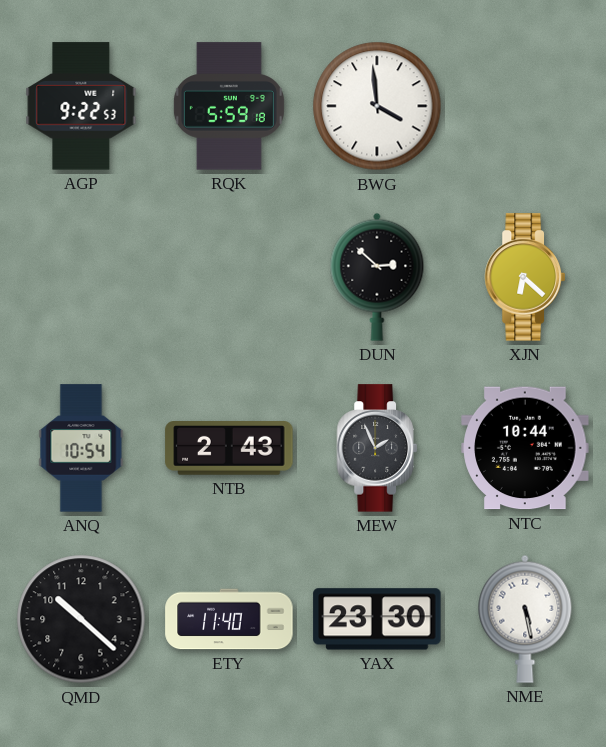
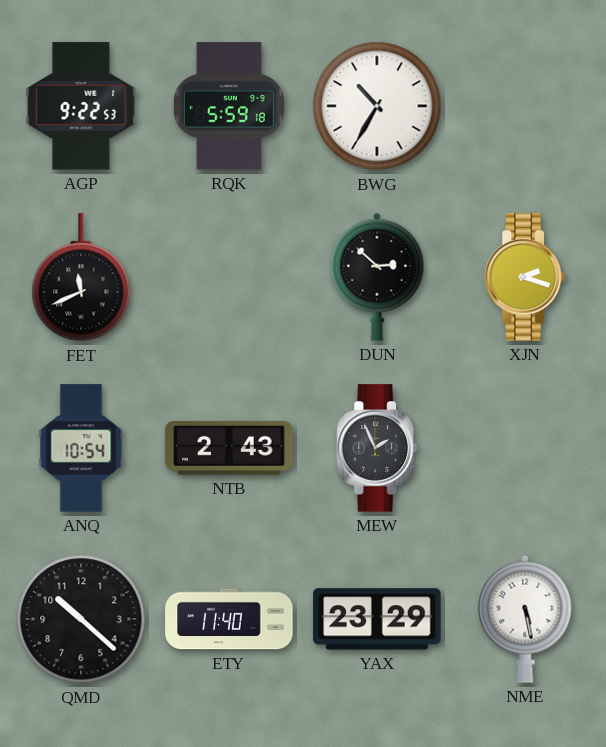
BWG: 3:59 -> 10:35
FET: none -> 11:41
XJN: 6:22 -> 2:18
NTC: 10:44 -> none
YAX: 23:30 -> 23:29
